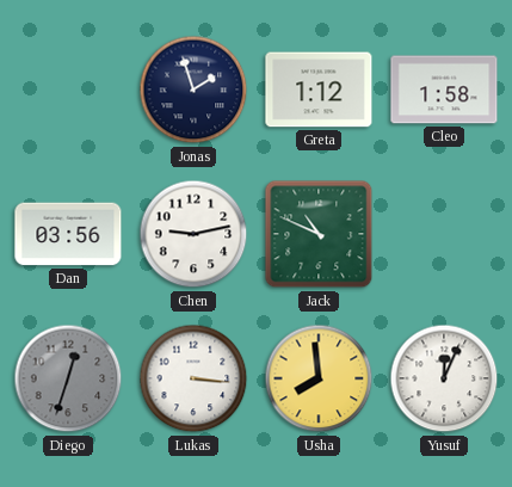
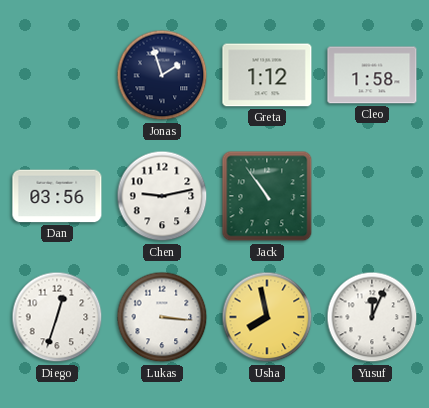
Jack: 10:49 -> 10:54
Diego dial: grey -> white
Usha: 7:59 -> 7:58
